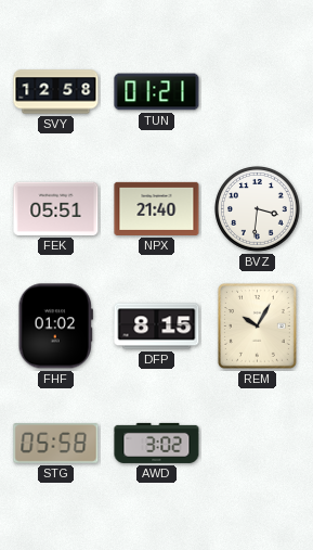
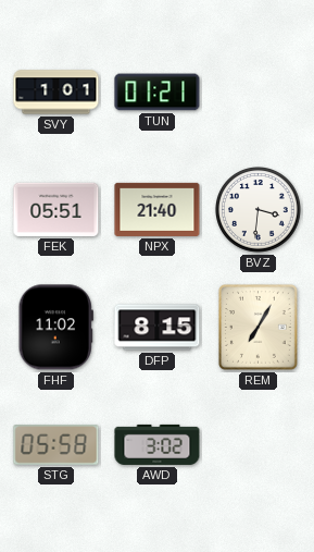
SVY: 12:58 -> 1:01
FHF: 01:02 -> 11:02
REM: 10:05 -> 7:05
